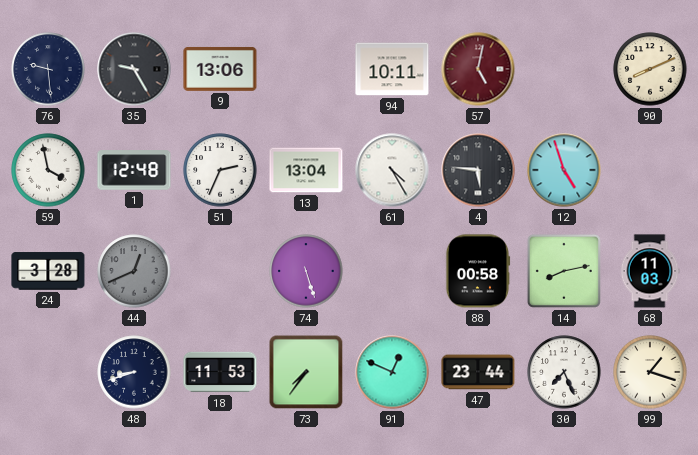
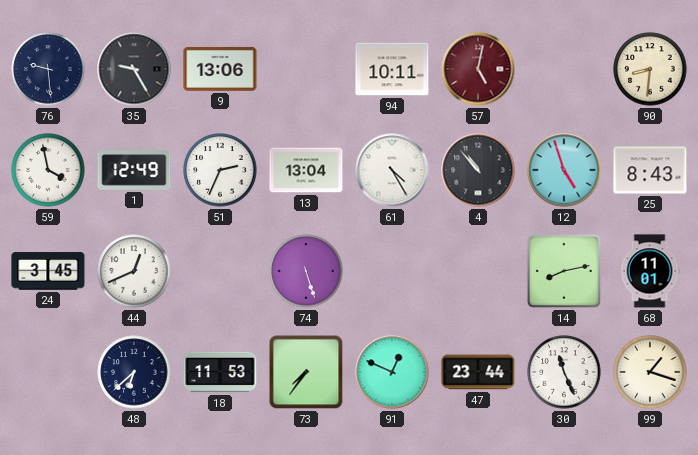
90: 8:11 -> 8:31
1: 12:48 -> 12:49
4: 5:46 -> 10:53
25: none -> 8:43
24: 3:28 -> 3:45
44 dial: grey -> white
88: 00:58 -> none
68: 11:03 -> 11:01
48: 8:42 -> 6:38
30: 7:26 -> 11:26
